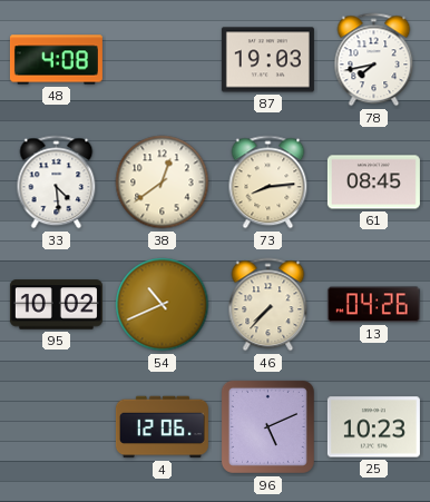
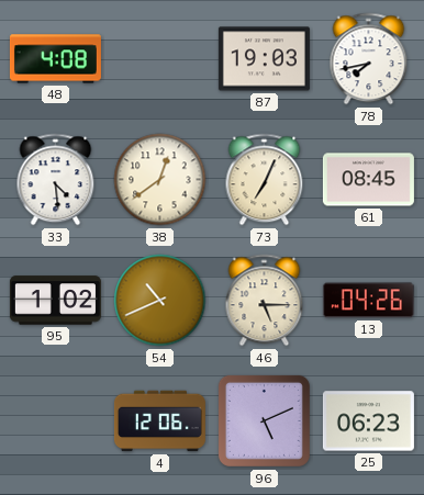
73: 8:14 -> 7:04
95: 10:02 -> 1:02
46: 7:37 -> 5:15
25: 10:23 -> 06:23
